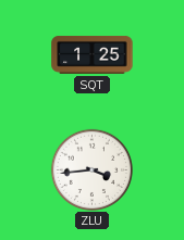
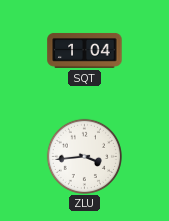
SQT: 1:25 -> 1:04
